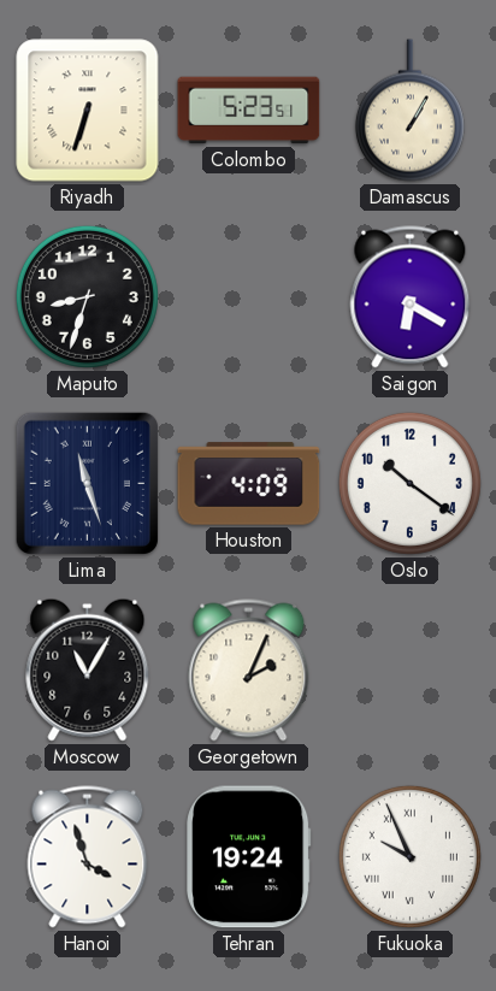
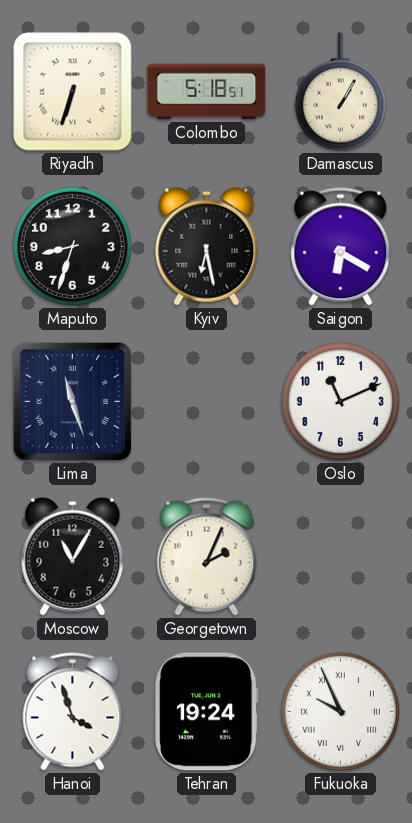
Colombo: 5:23 -> 5:18
Kyiv: none -> 6:28
Houston: 4:09 -> none
Oslo: 10:21 -> 11:11
